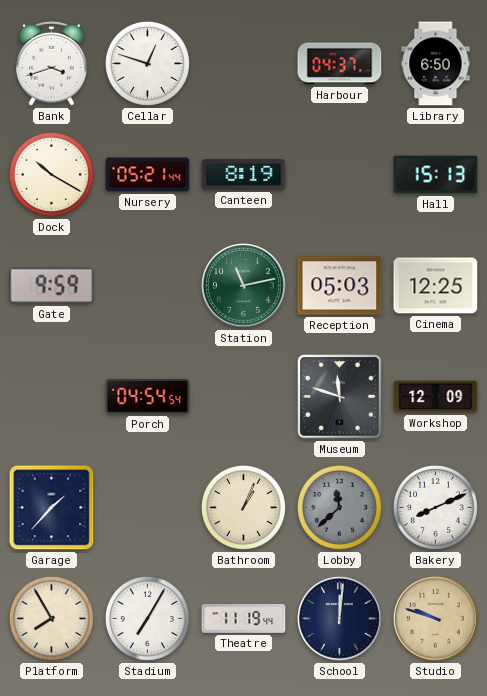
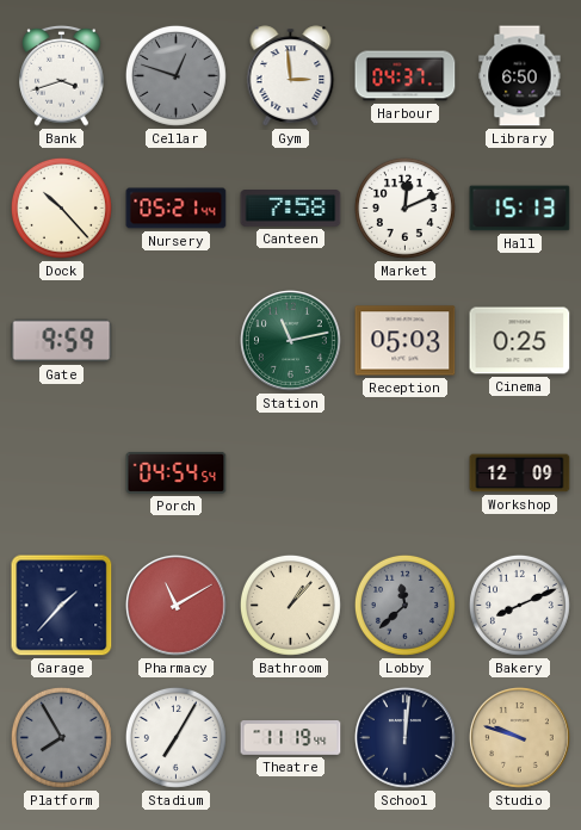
Cellar dial: white -> grey
Gym: none -> 2:59
Dock: 10:20 -> 10:23
Canteen: 8:19 -> 7:58
Market: none -> 12:11
Cinema: 12:25 -> 0:25
Museum: 11:48 -> none
Pharmacy: none -> 11:10
Bathroom: 1:04 -> 1:07
Platform dial: cream -> grey
